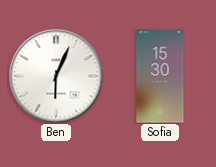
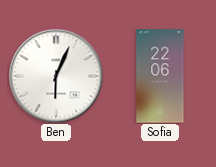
Sofia: 15:30 -> 22:06
